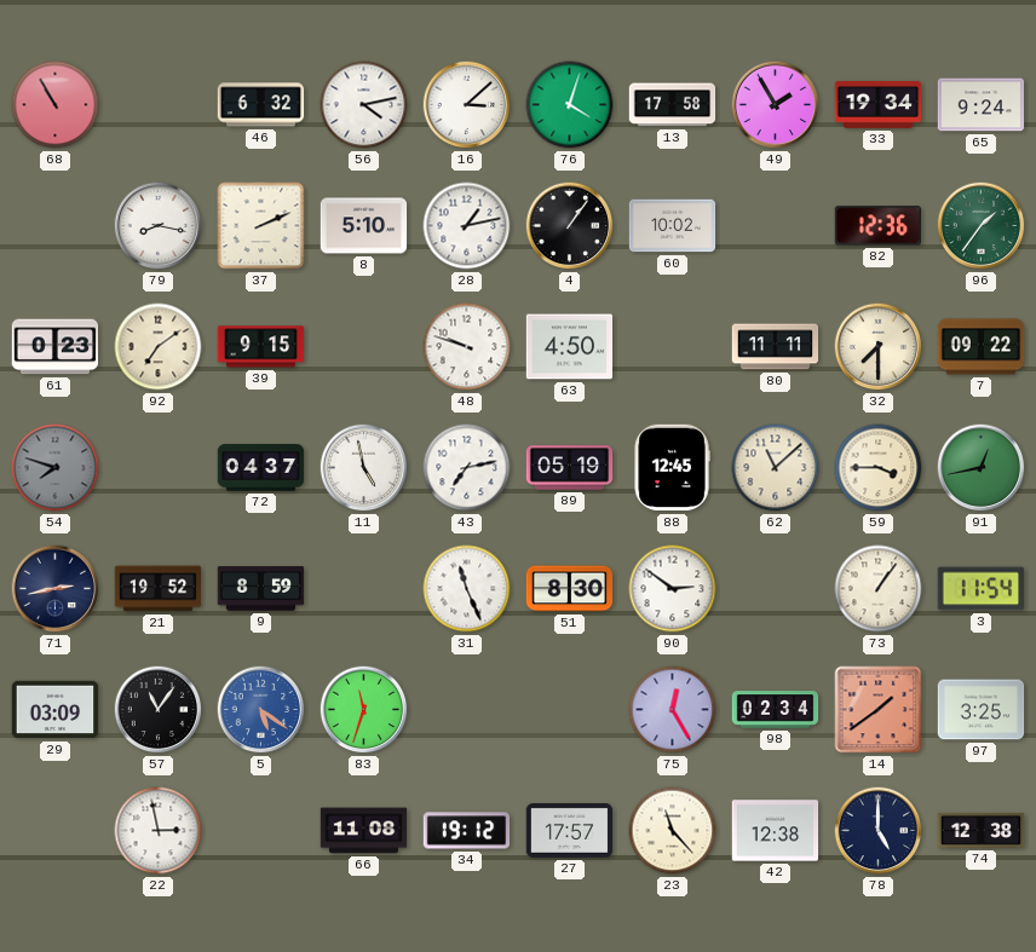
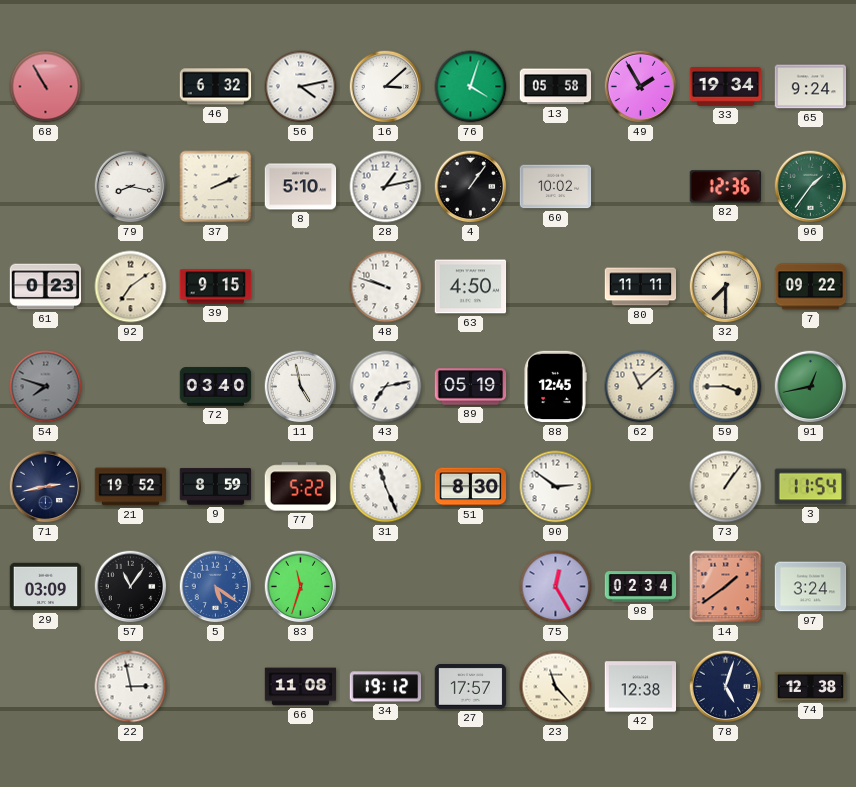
13: 17:58 -> 05:58
72: 04:37 -> 03:40
77: none -> 5:22
97: 3:25 -> 3:24
78: 5:00 -> 5:03
